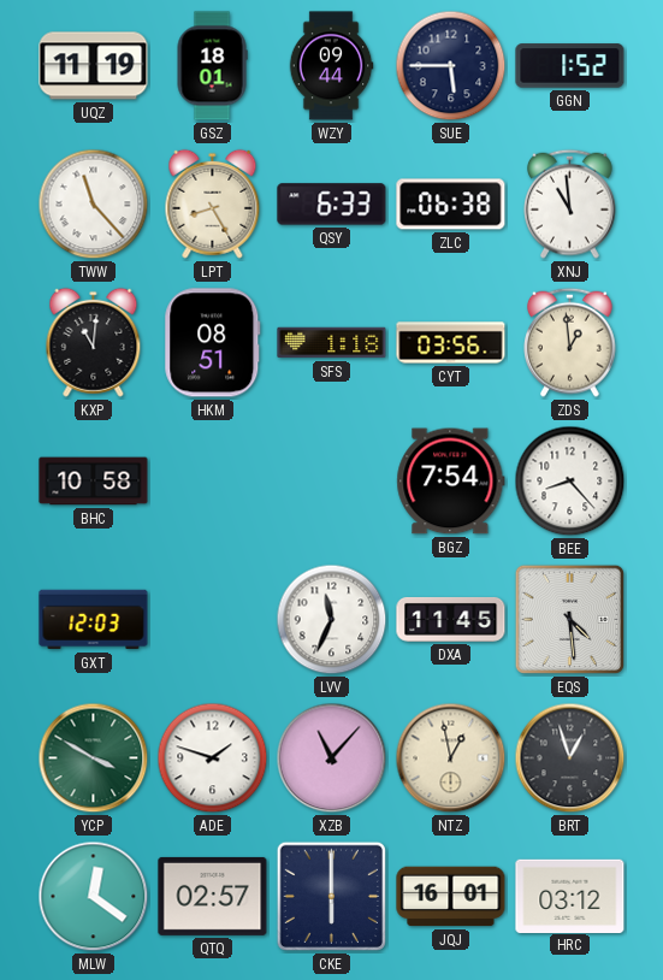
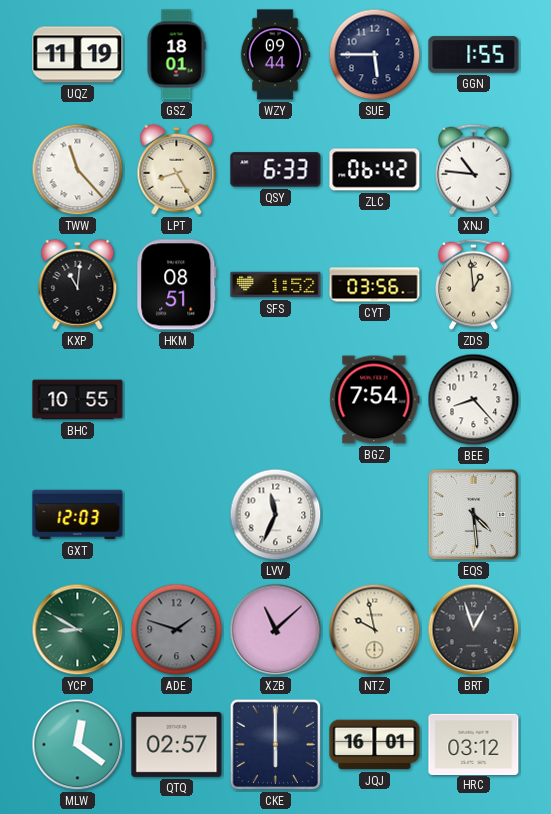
GGN: 1:52 -> 1:55
ZLC: 06:38 -> 06:42
XNJ: 10:59 -> 10:46
SFS: 1:18 -> 1:52
BHC: 10:58 -> 10:55
DXA: 11:45 -> none
YCP: 3:50 -> 8:50
ADE dial: white -> grey
XZB: 11:07 -> 11:08
NTZ: 12:58 -> 9:58
